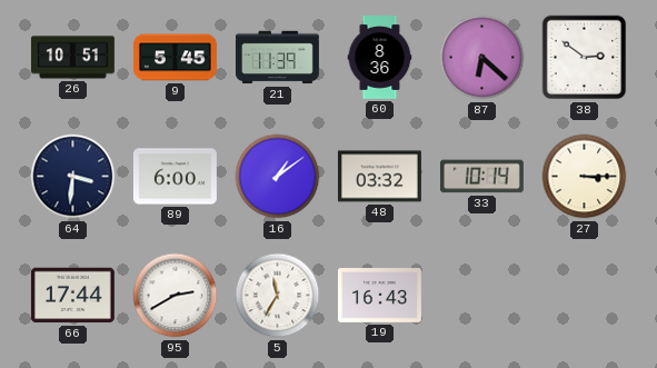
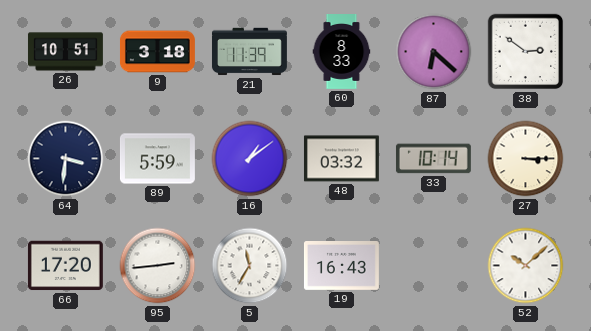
9: 5:45 -> 3:18
60: 8:36 -> 8:33
89: 6:00 -> 5:59
66: 17:44 -> 17:20
95: 2:40 -> 2:44
52: none -> 10:08
